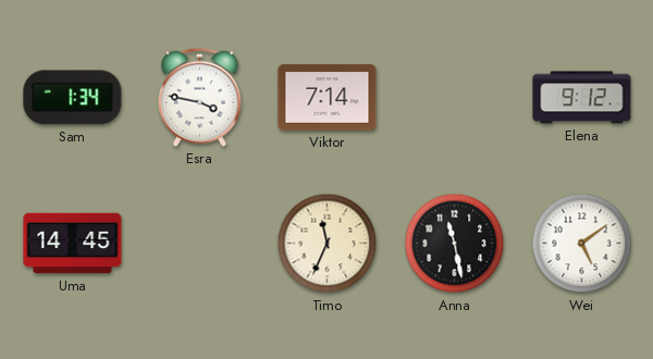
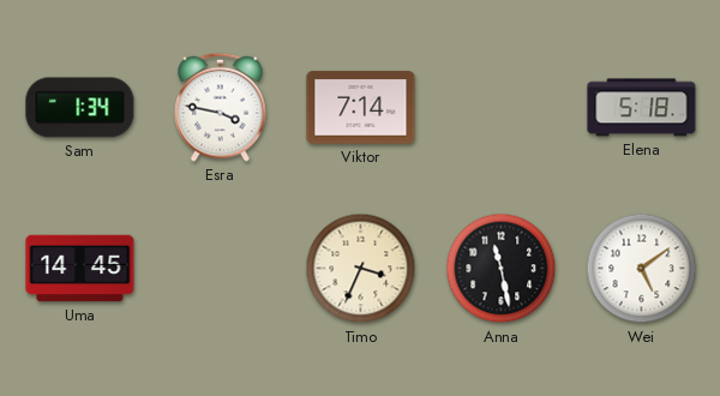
Elena: 9:12 -> 5:18
Timo: 11:34 -> 3:34
